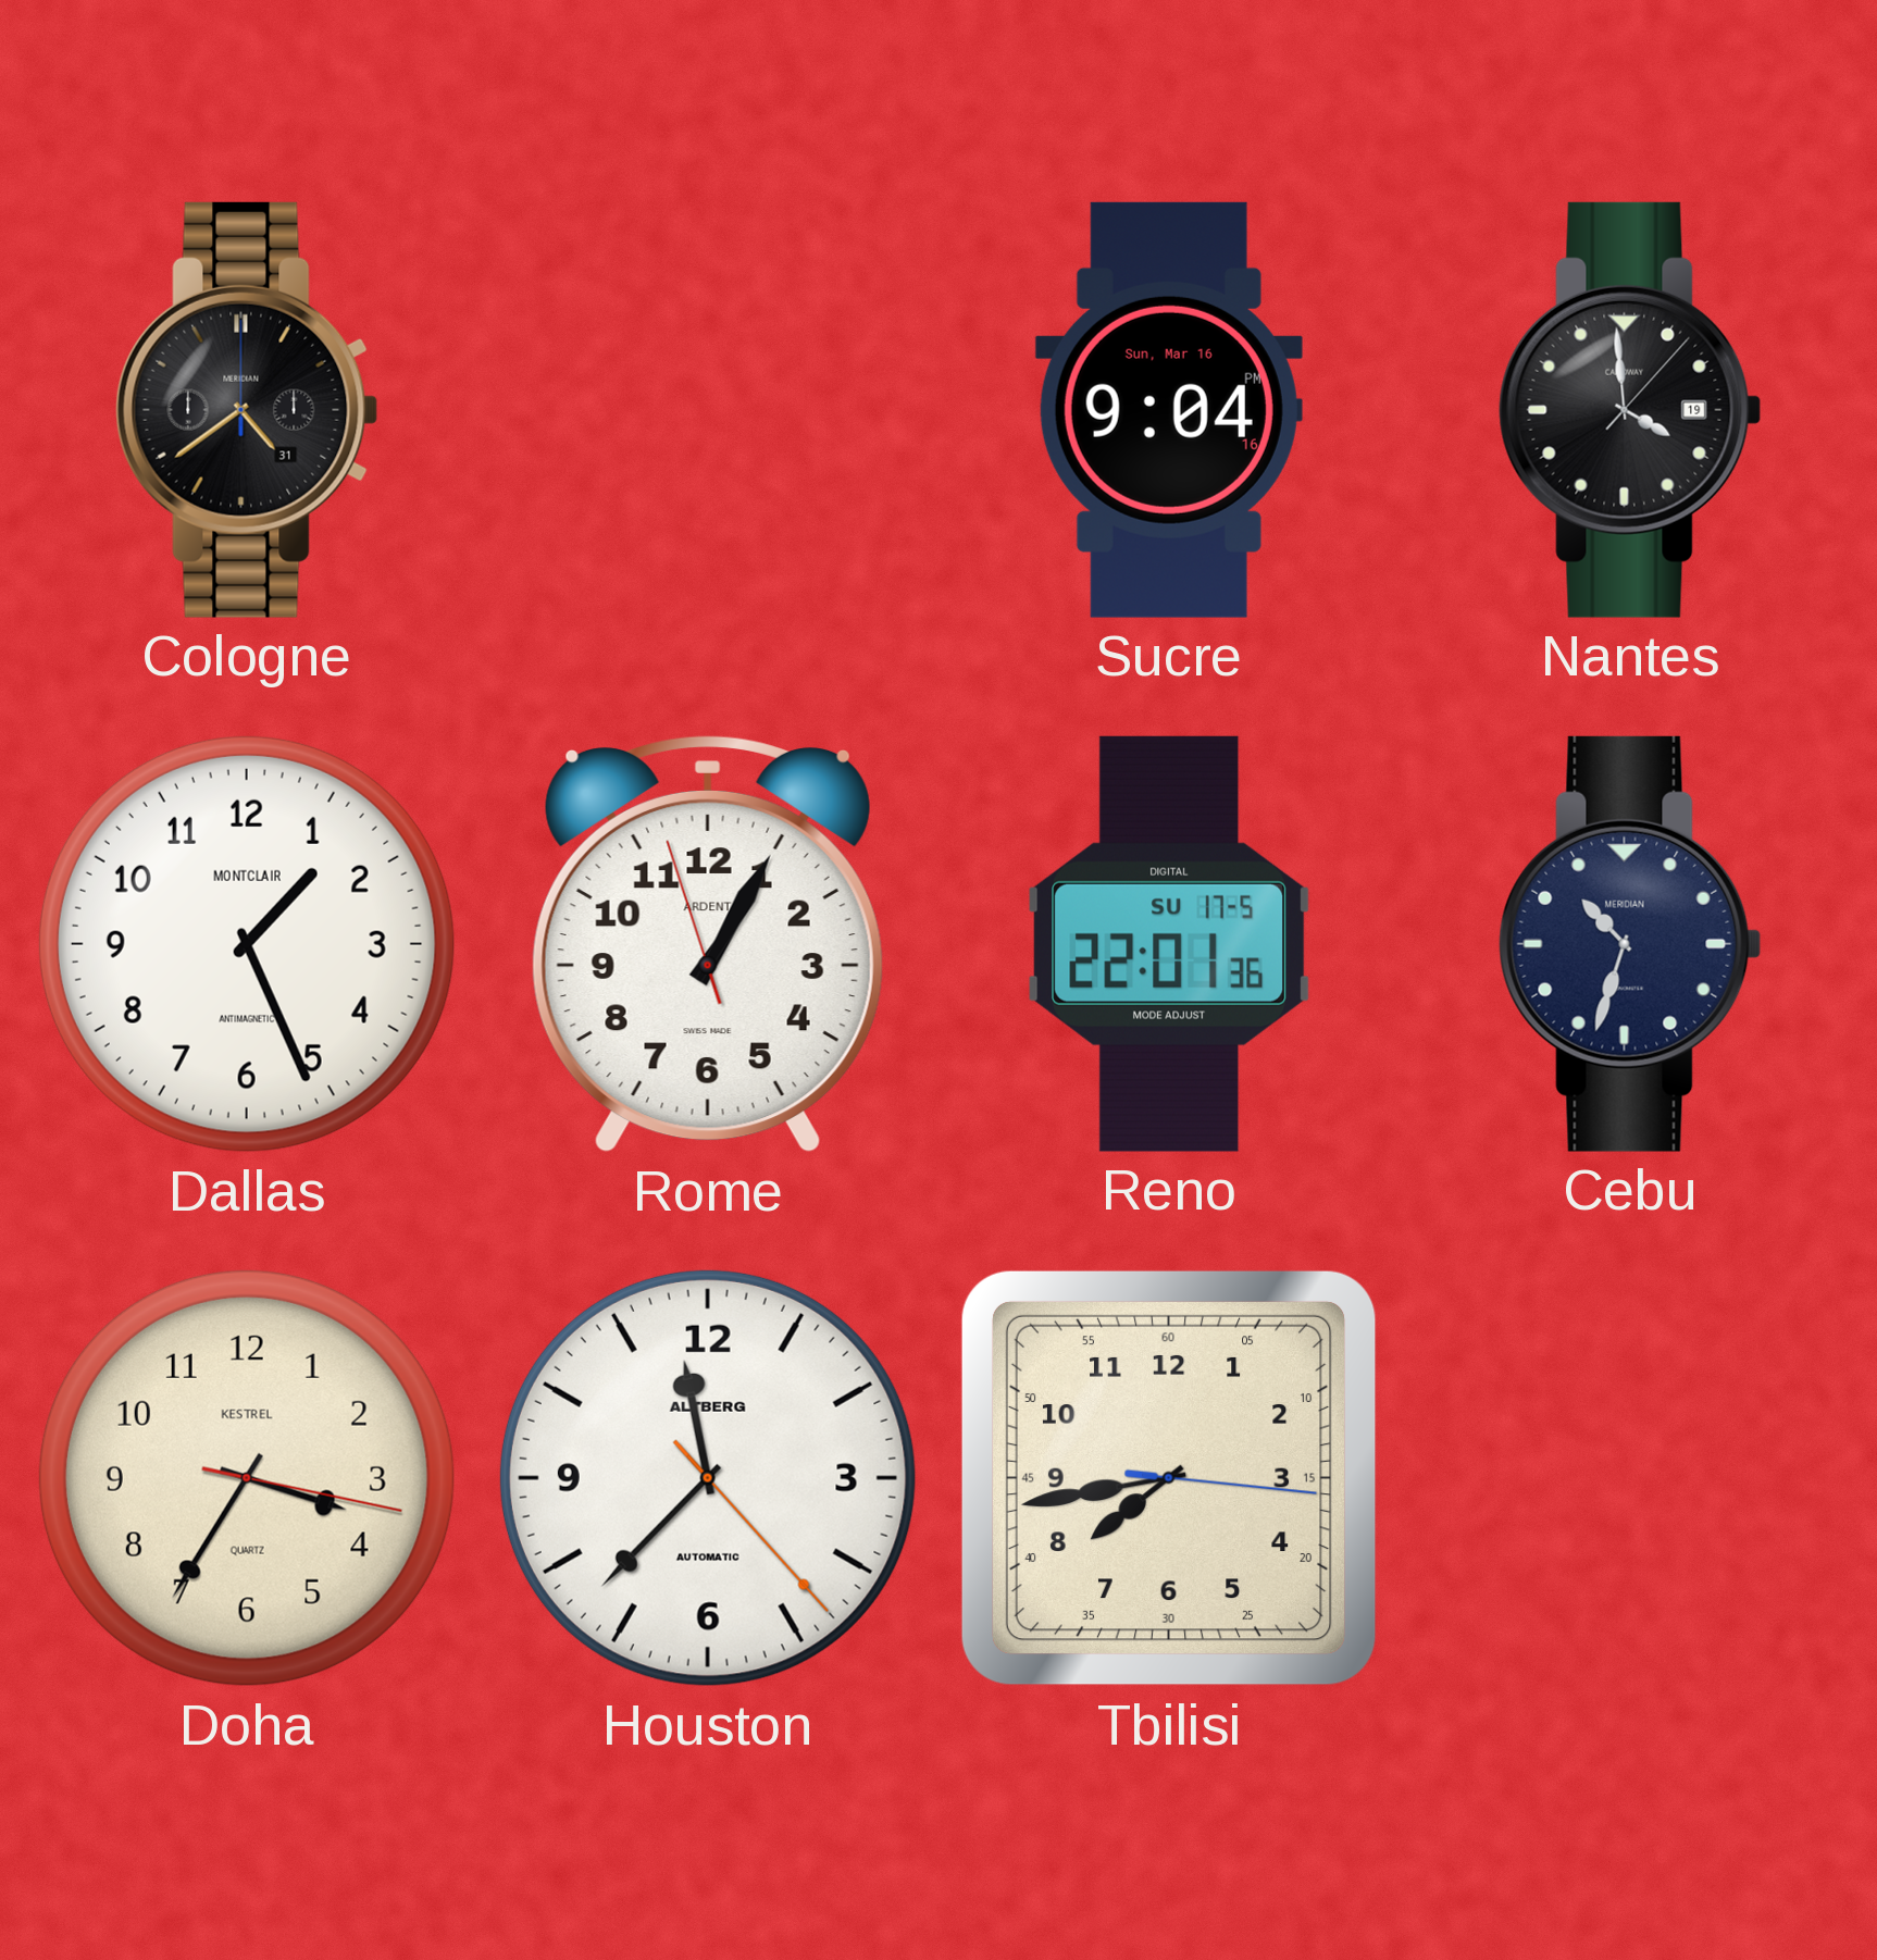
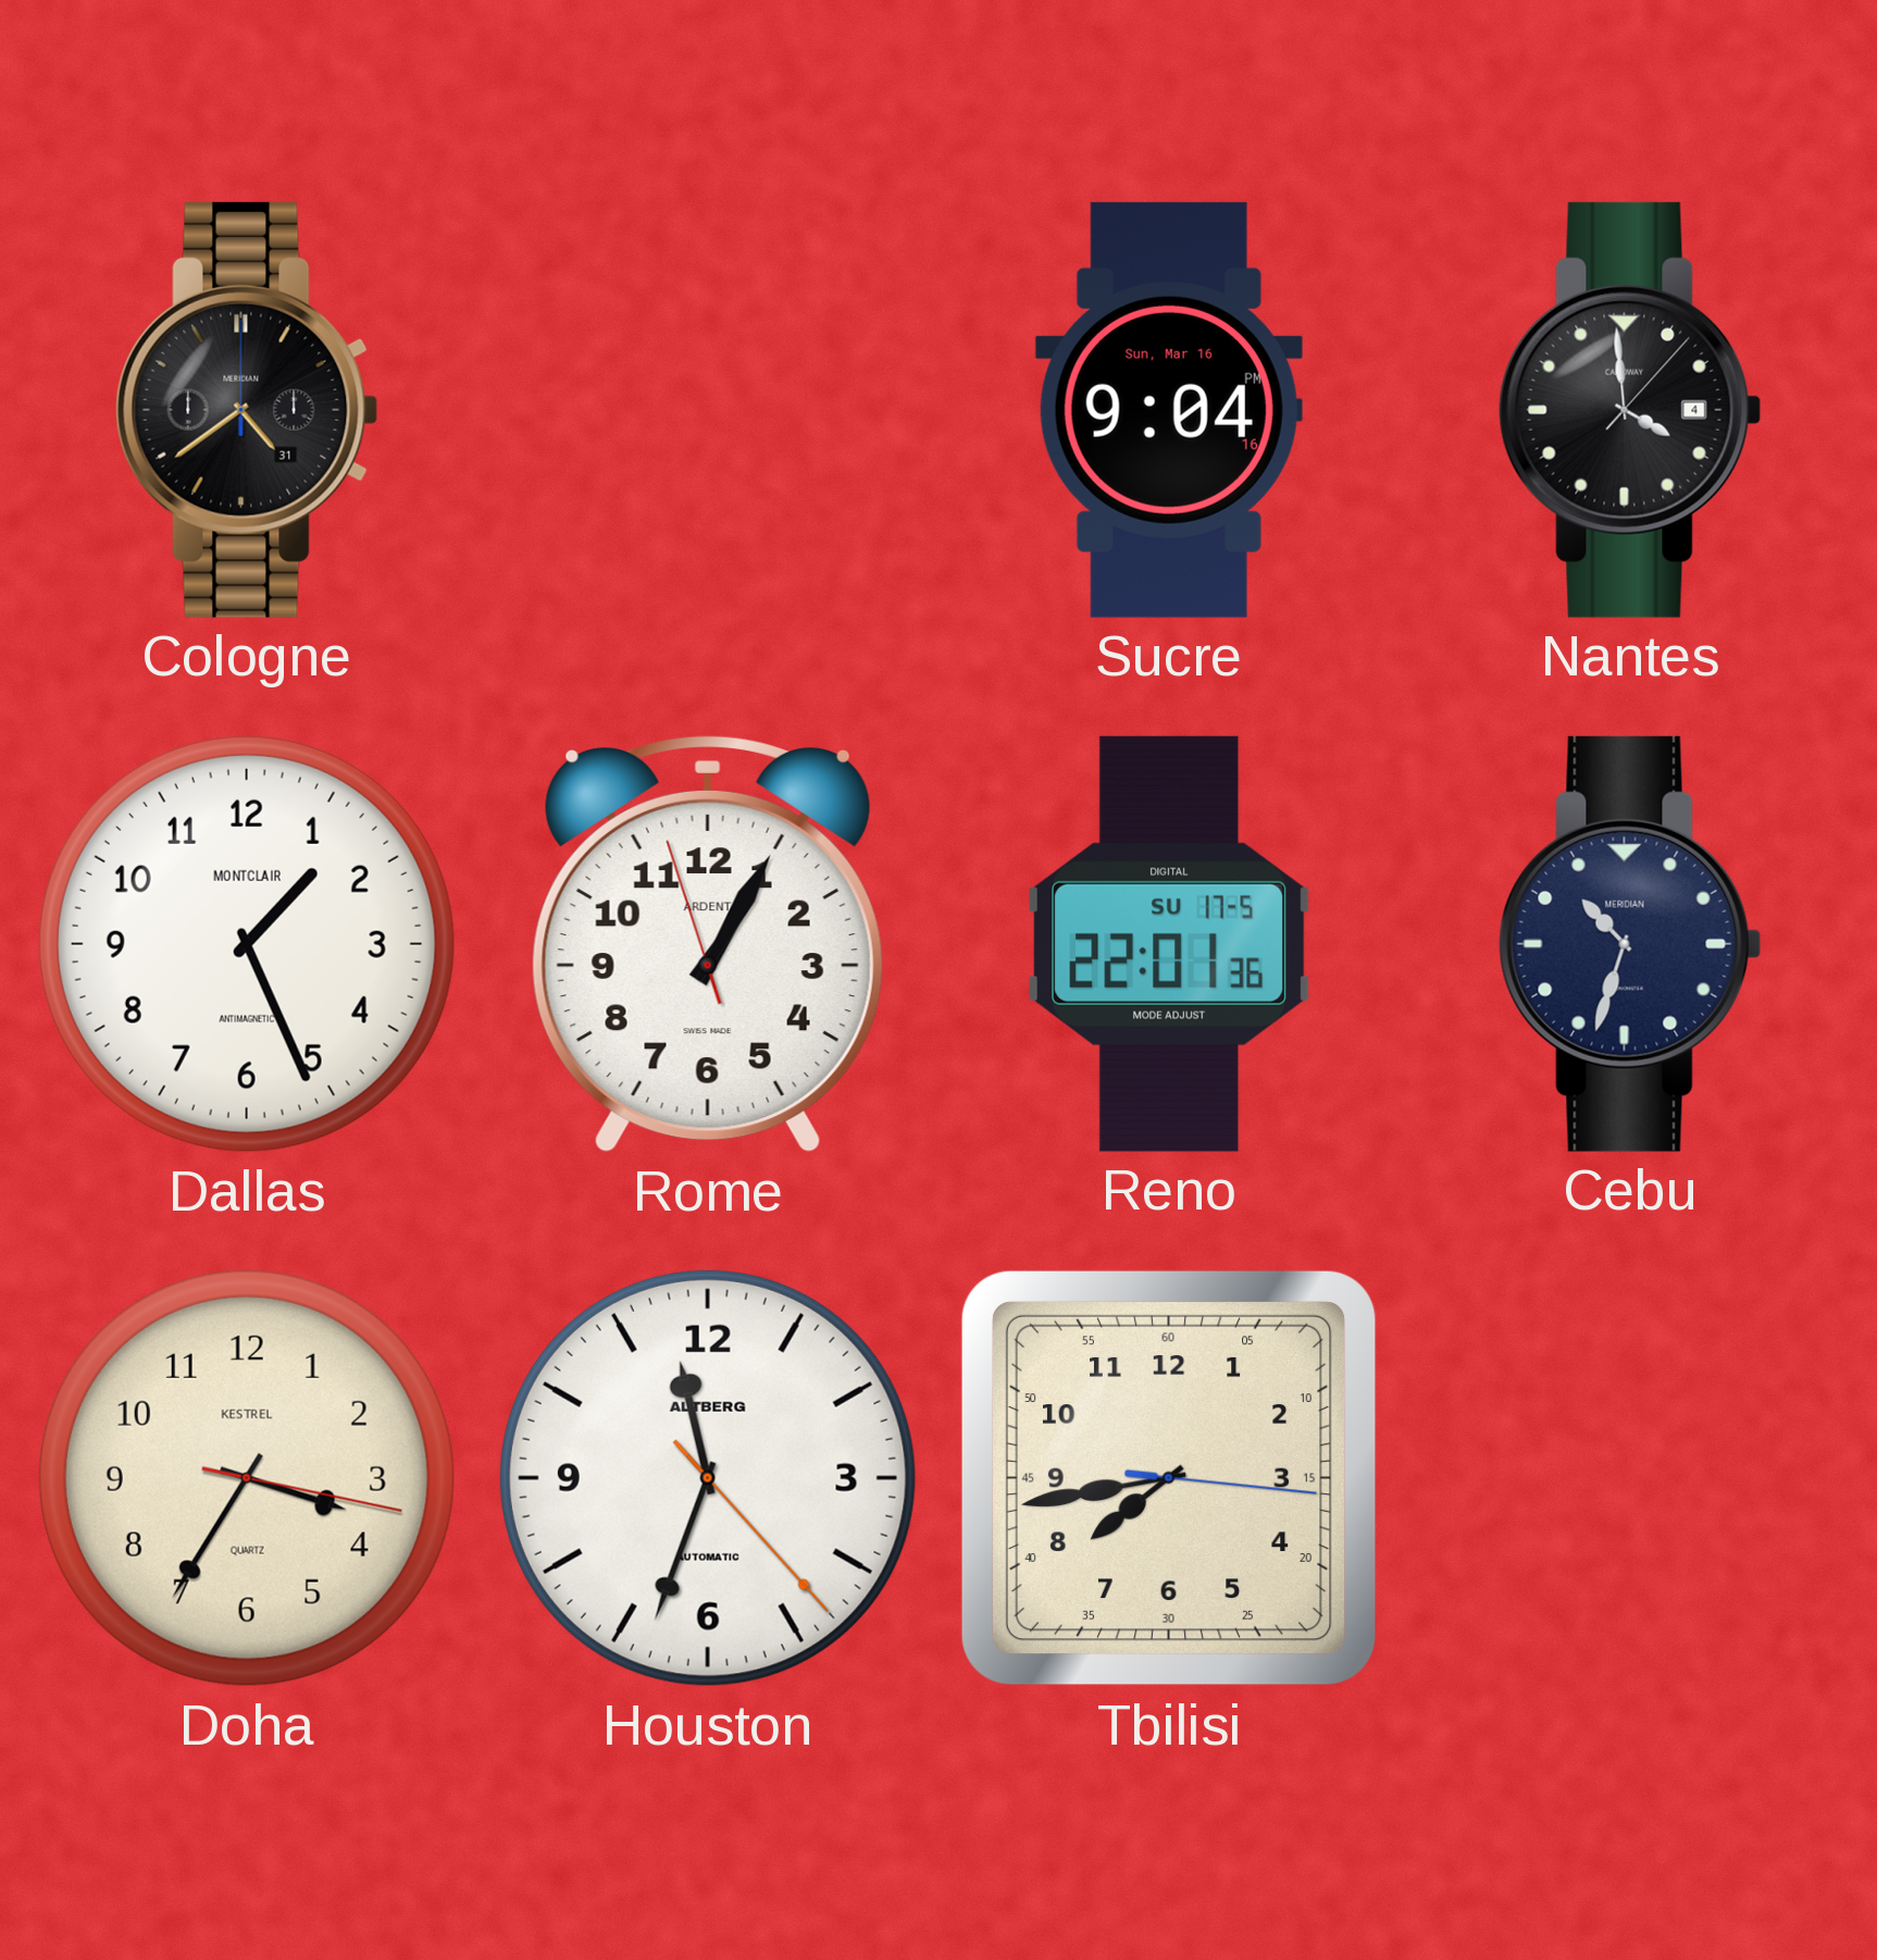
Nantes date: 19 -> 4
Houston: 11:37 -> 11:33
